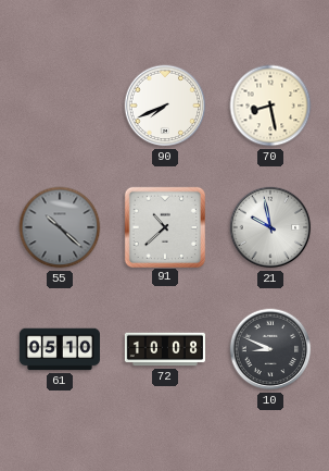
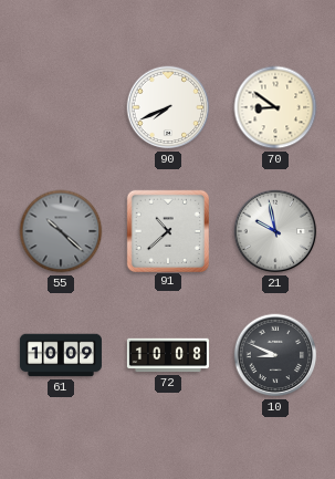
70: 8:28 -> 8:51
61: 05:10 -> 10:09
